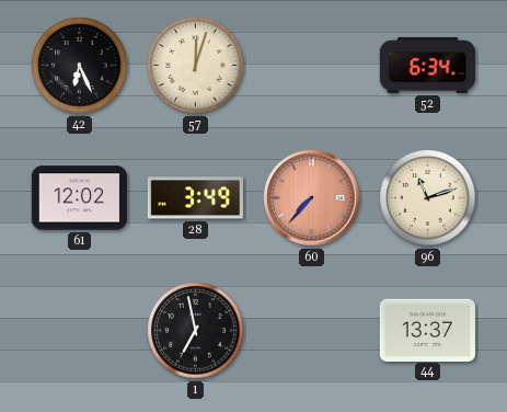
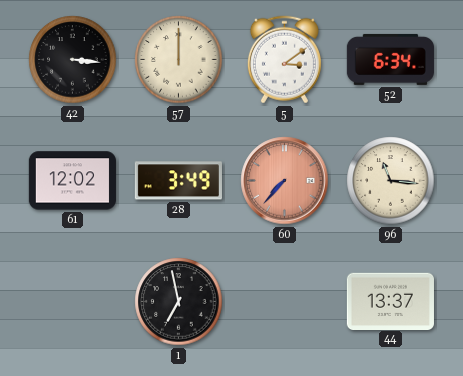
42: 6:26 -> 3:16
57: 12:03 -> 12:00
5: none -> 3:09
96: 11:12 -> 11:16
